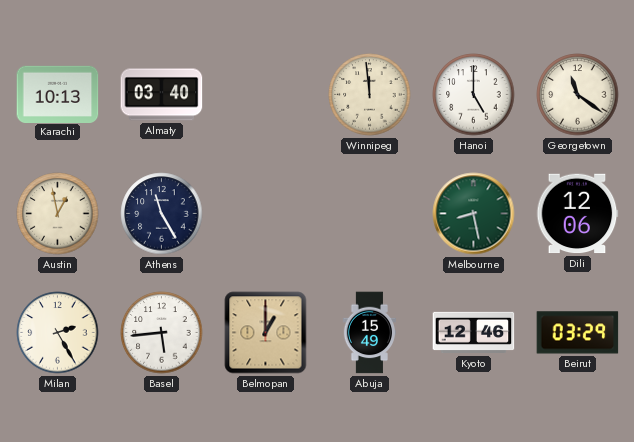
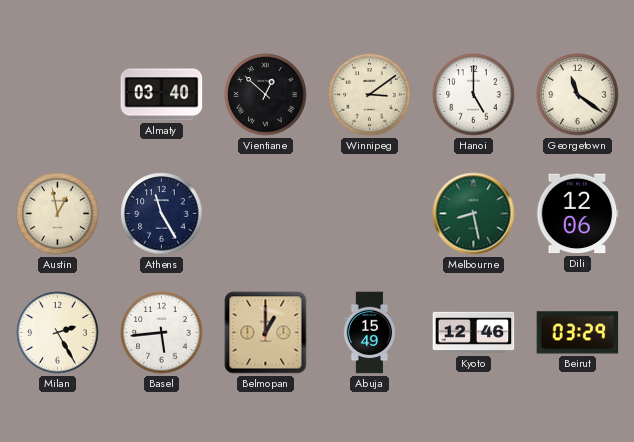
Karachi: 10:13 -> none
Vientiane: none -> 12:52
Winnipeg: 11:59 -> 3:09
